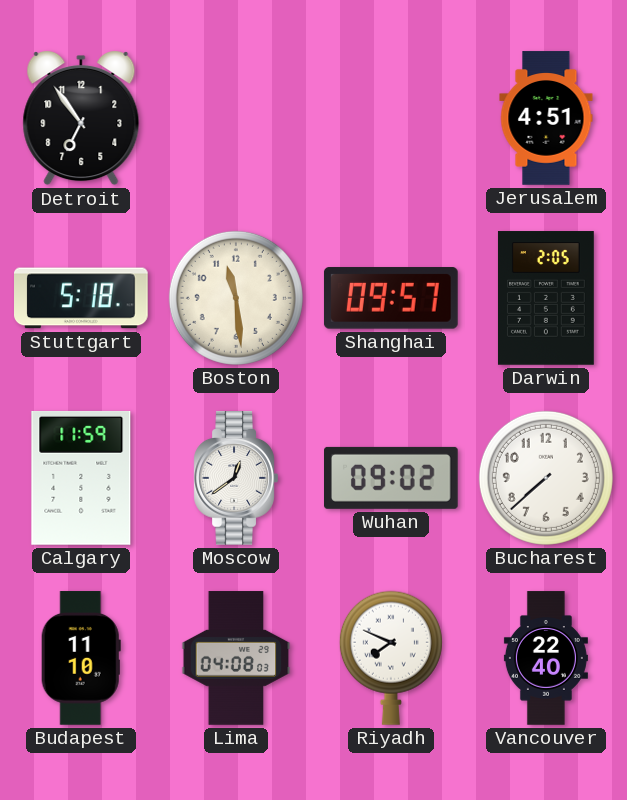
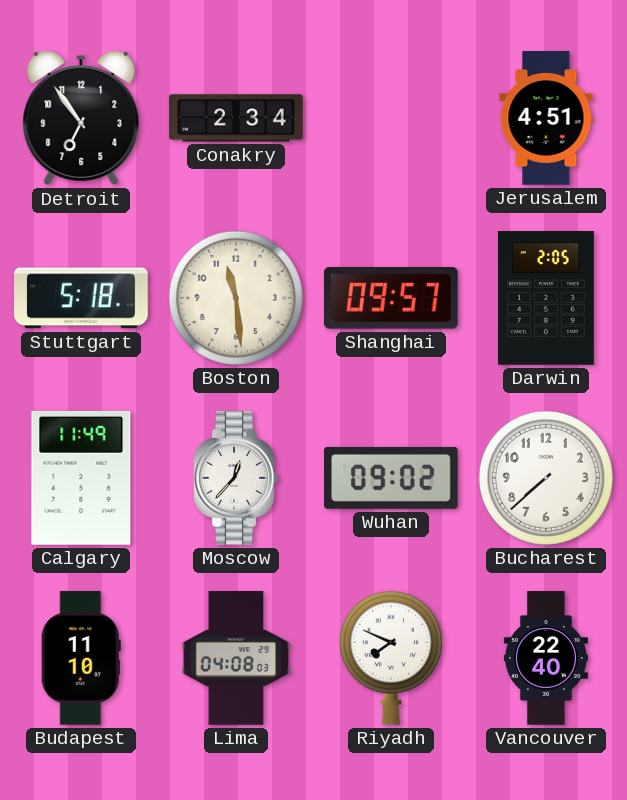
Conakry: none -> 2:34
Calgary: 11:59 -> 11:49
Moscow: 12:39 -> 12:37
